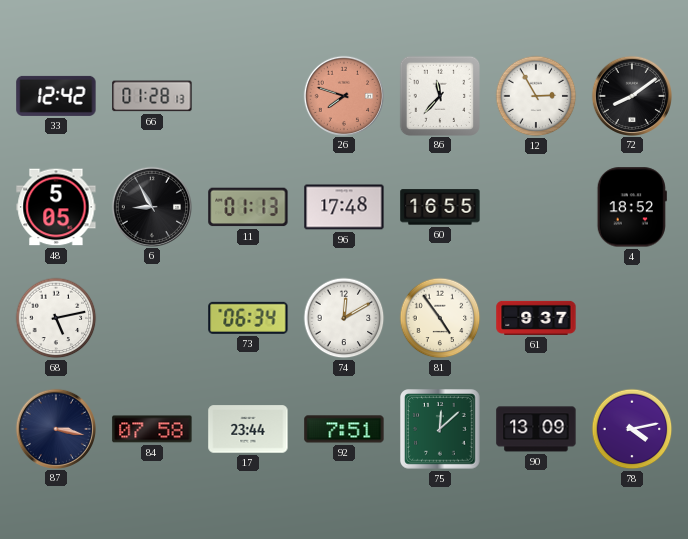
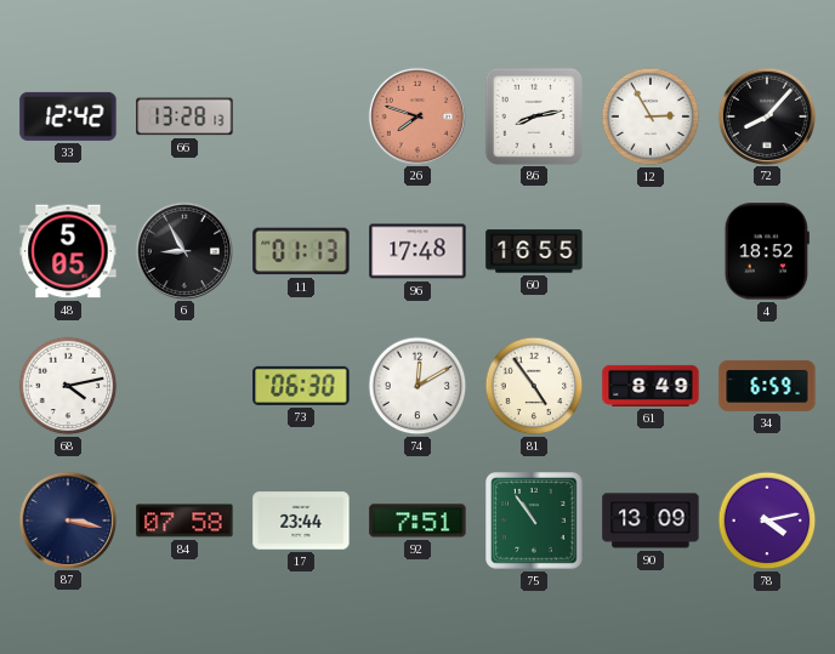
66: 01:28 -> 13:28
86: 11:37 -> 8:13
72: 8:09 -> 8:07
68: 5:13 -> 4:13
73: 06:34 -> 06:30
61: 9:37 -> 8:49
34: none -> 6:59
75: 12:08 -> 10:54
